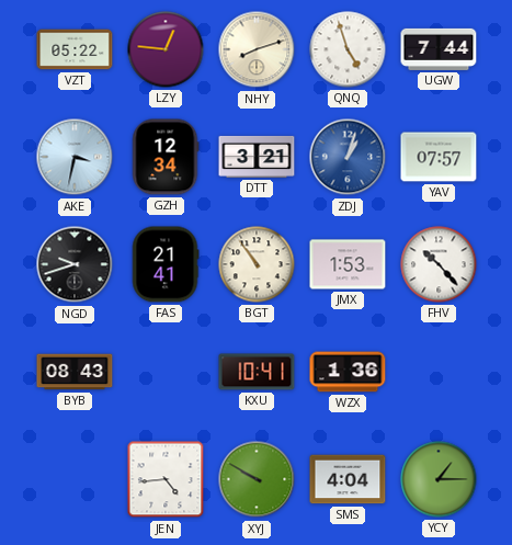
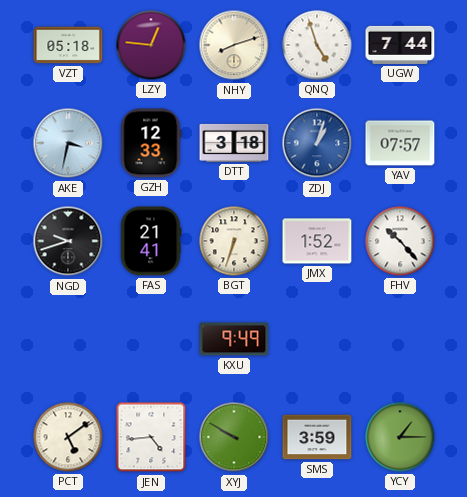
VZT: 05:22 -> 05:18
GZH: 12:34 -> 12:33
DTT: 3:21 -> 3:18
BGT: 10:54 -> 6:33
JMX: 1:53 -> 1:52
BYB: 08:43 -> none
KXU: 10:41 -> 9:49
WZX: 1:36 -> none
PCT: none -> 5:09
SMS: 4:04 -> 3:59
